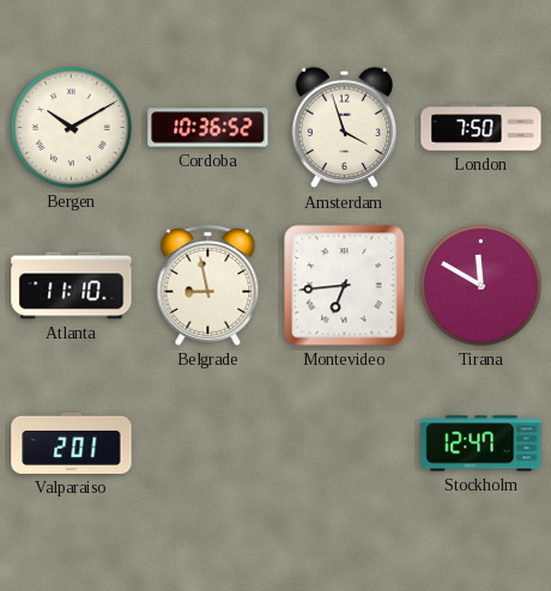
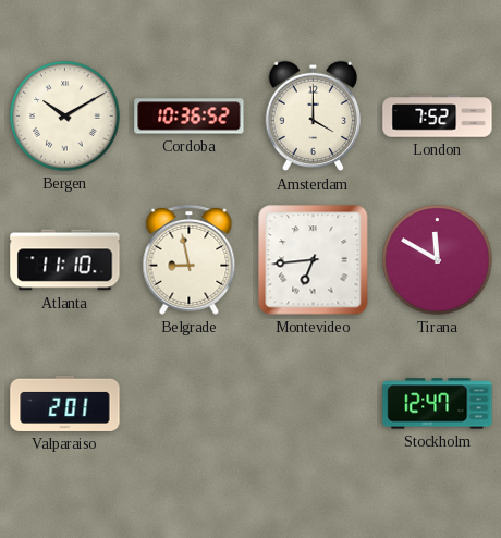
Amsterdam: 3:57 -> 4:00
London: 7:50 -> 7:52
